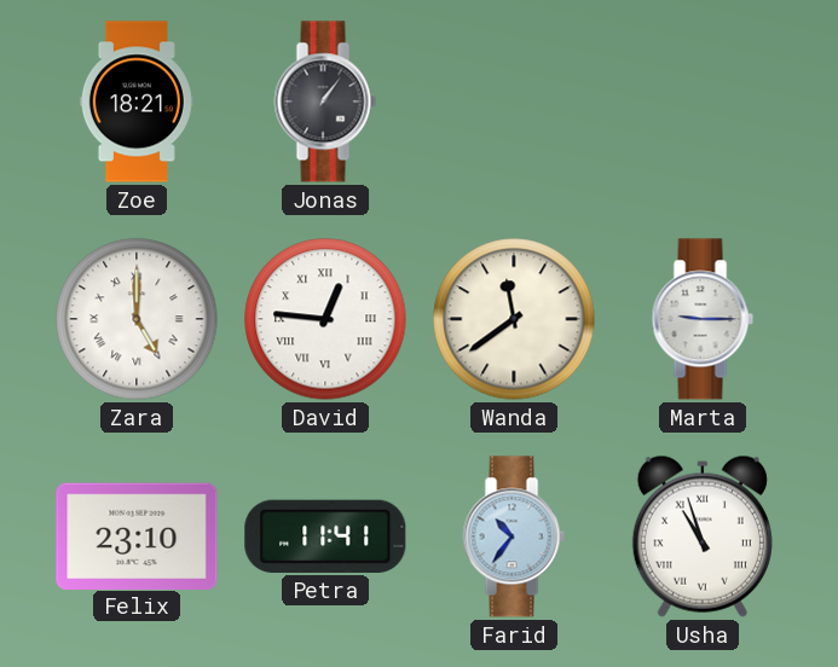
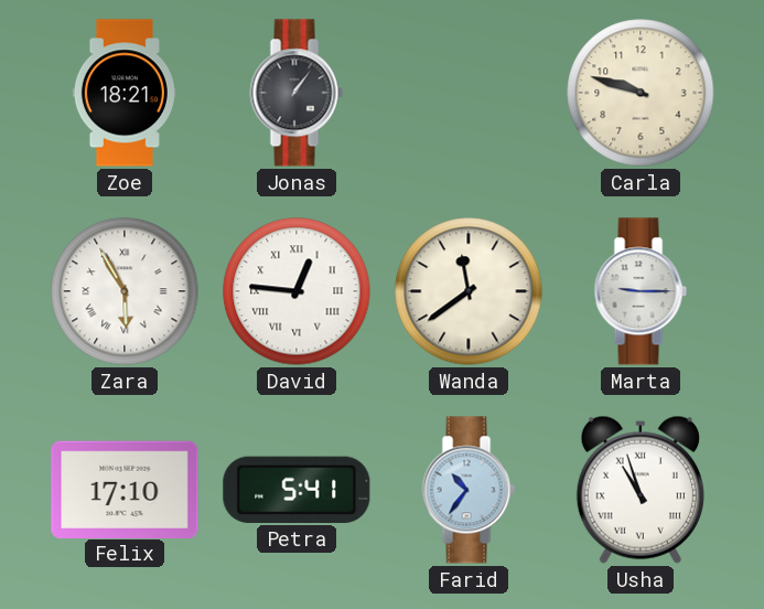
Carla: none -> 9:48
Zara: 5:00 -> 5:55
Felix: 23:10 -> 17:10
Petra: 11:41 -> 5:41
